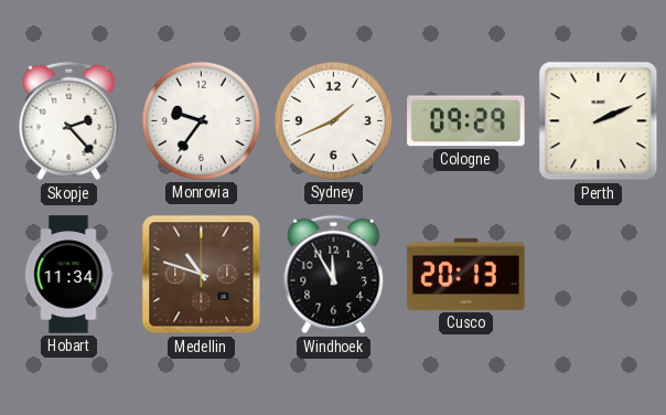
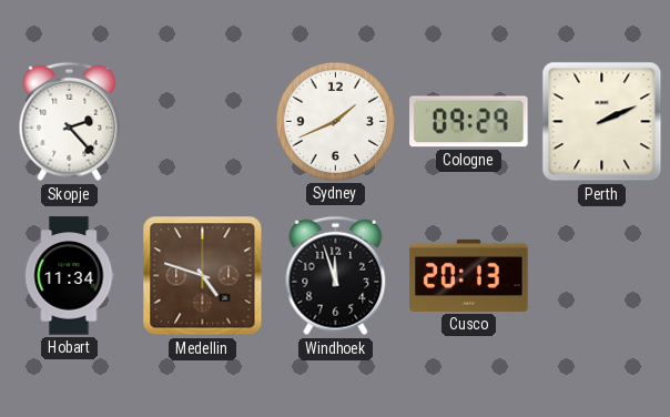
Monrovia: 9:36 -> none
Medellin: 10:48 -> 4:48
Windhoek: 11:55 -> 11:57
